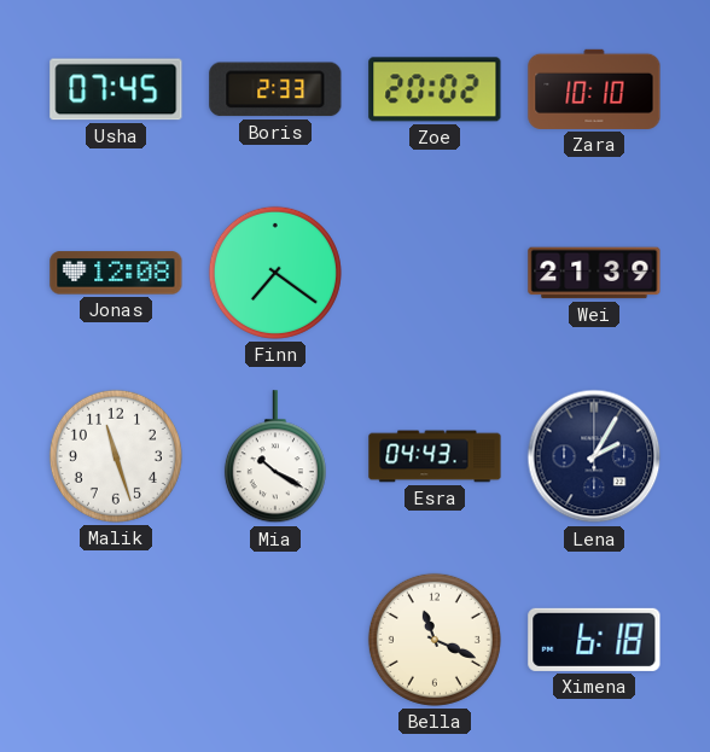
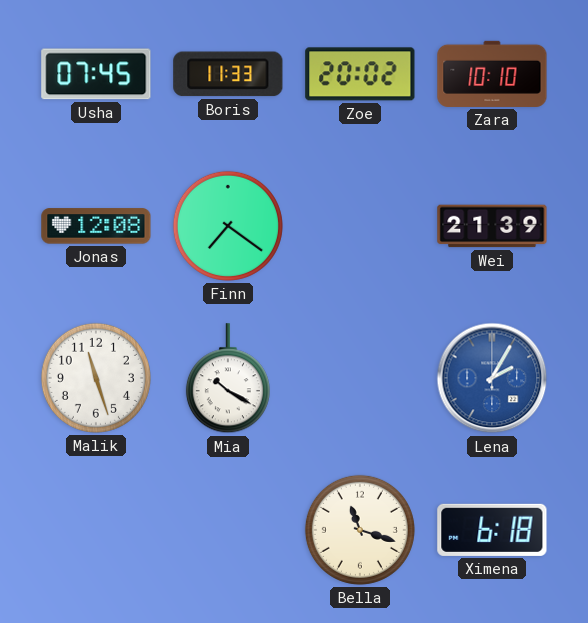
Boris: 2:33 -> 11:33
Esra: 04:43 -> none
Lena dial: navy -> blue
Bella: 11:19 -> 11:18
